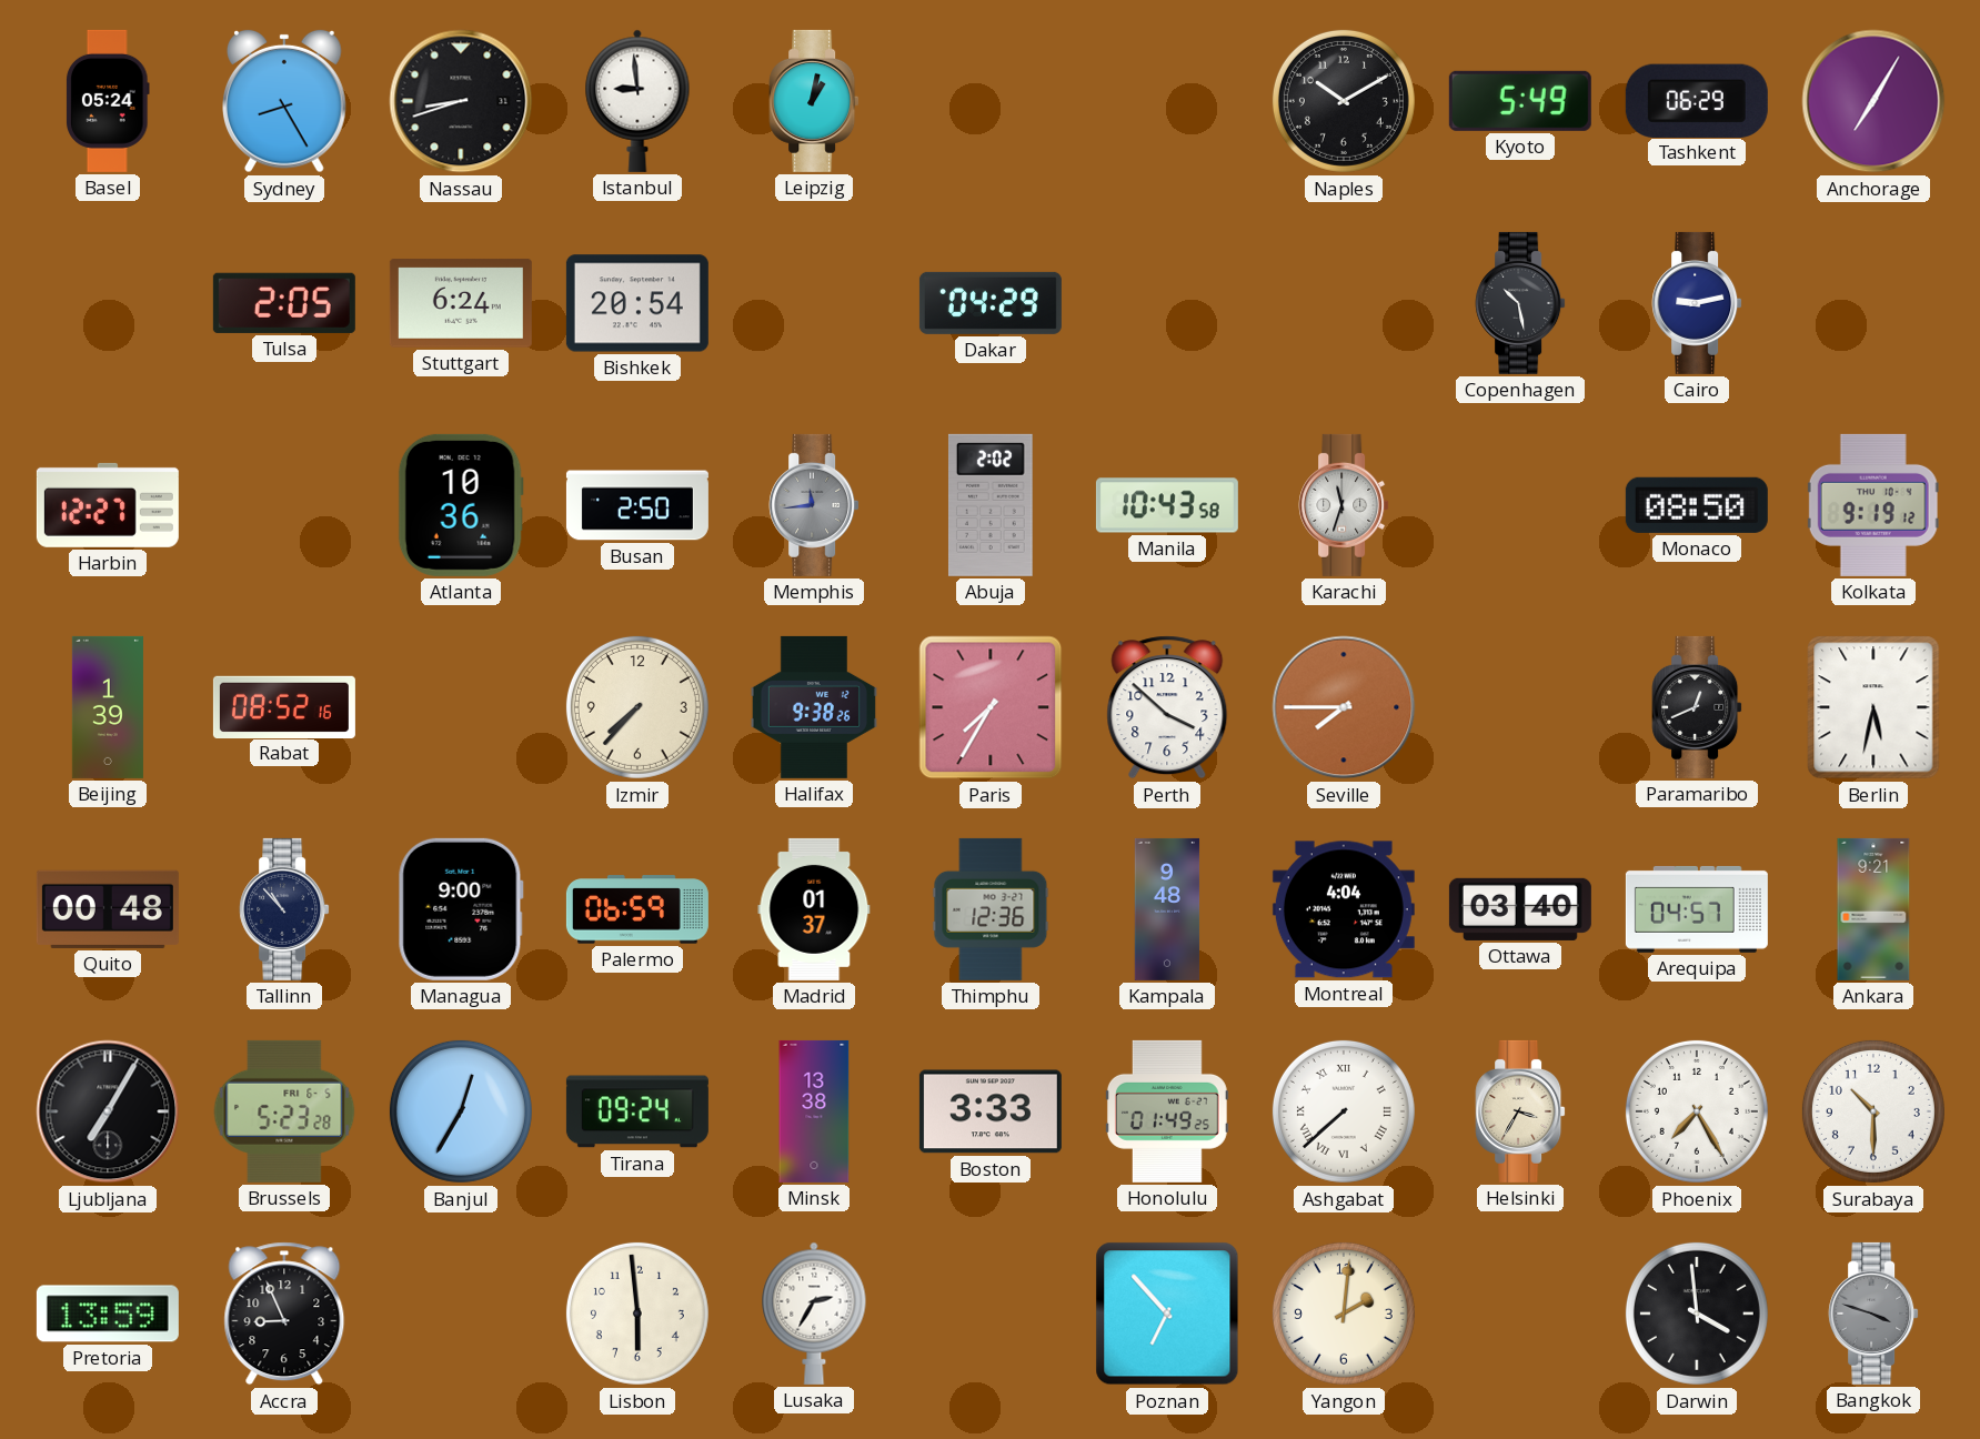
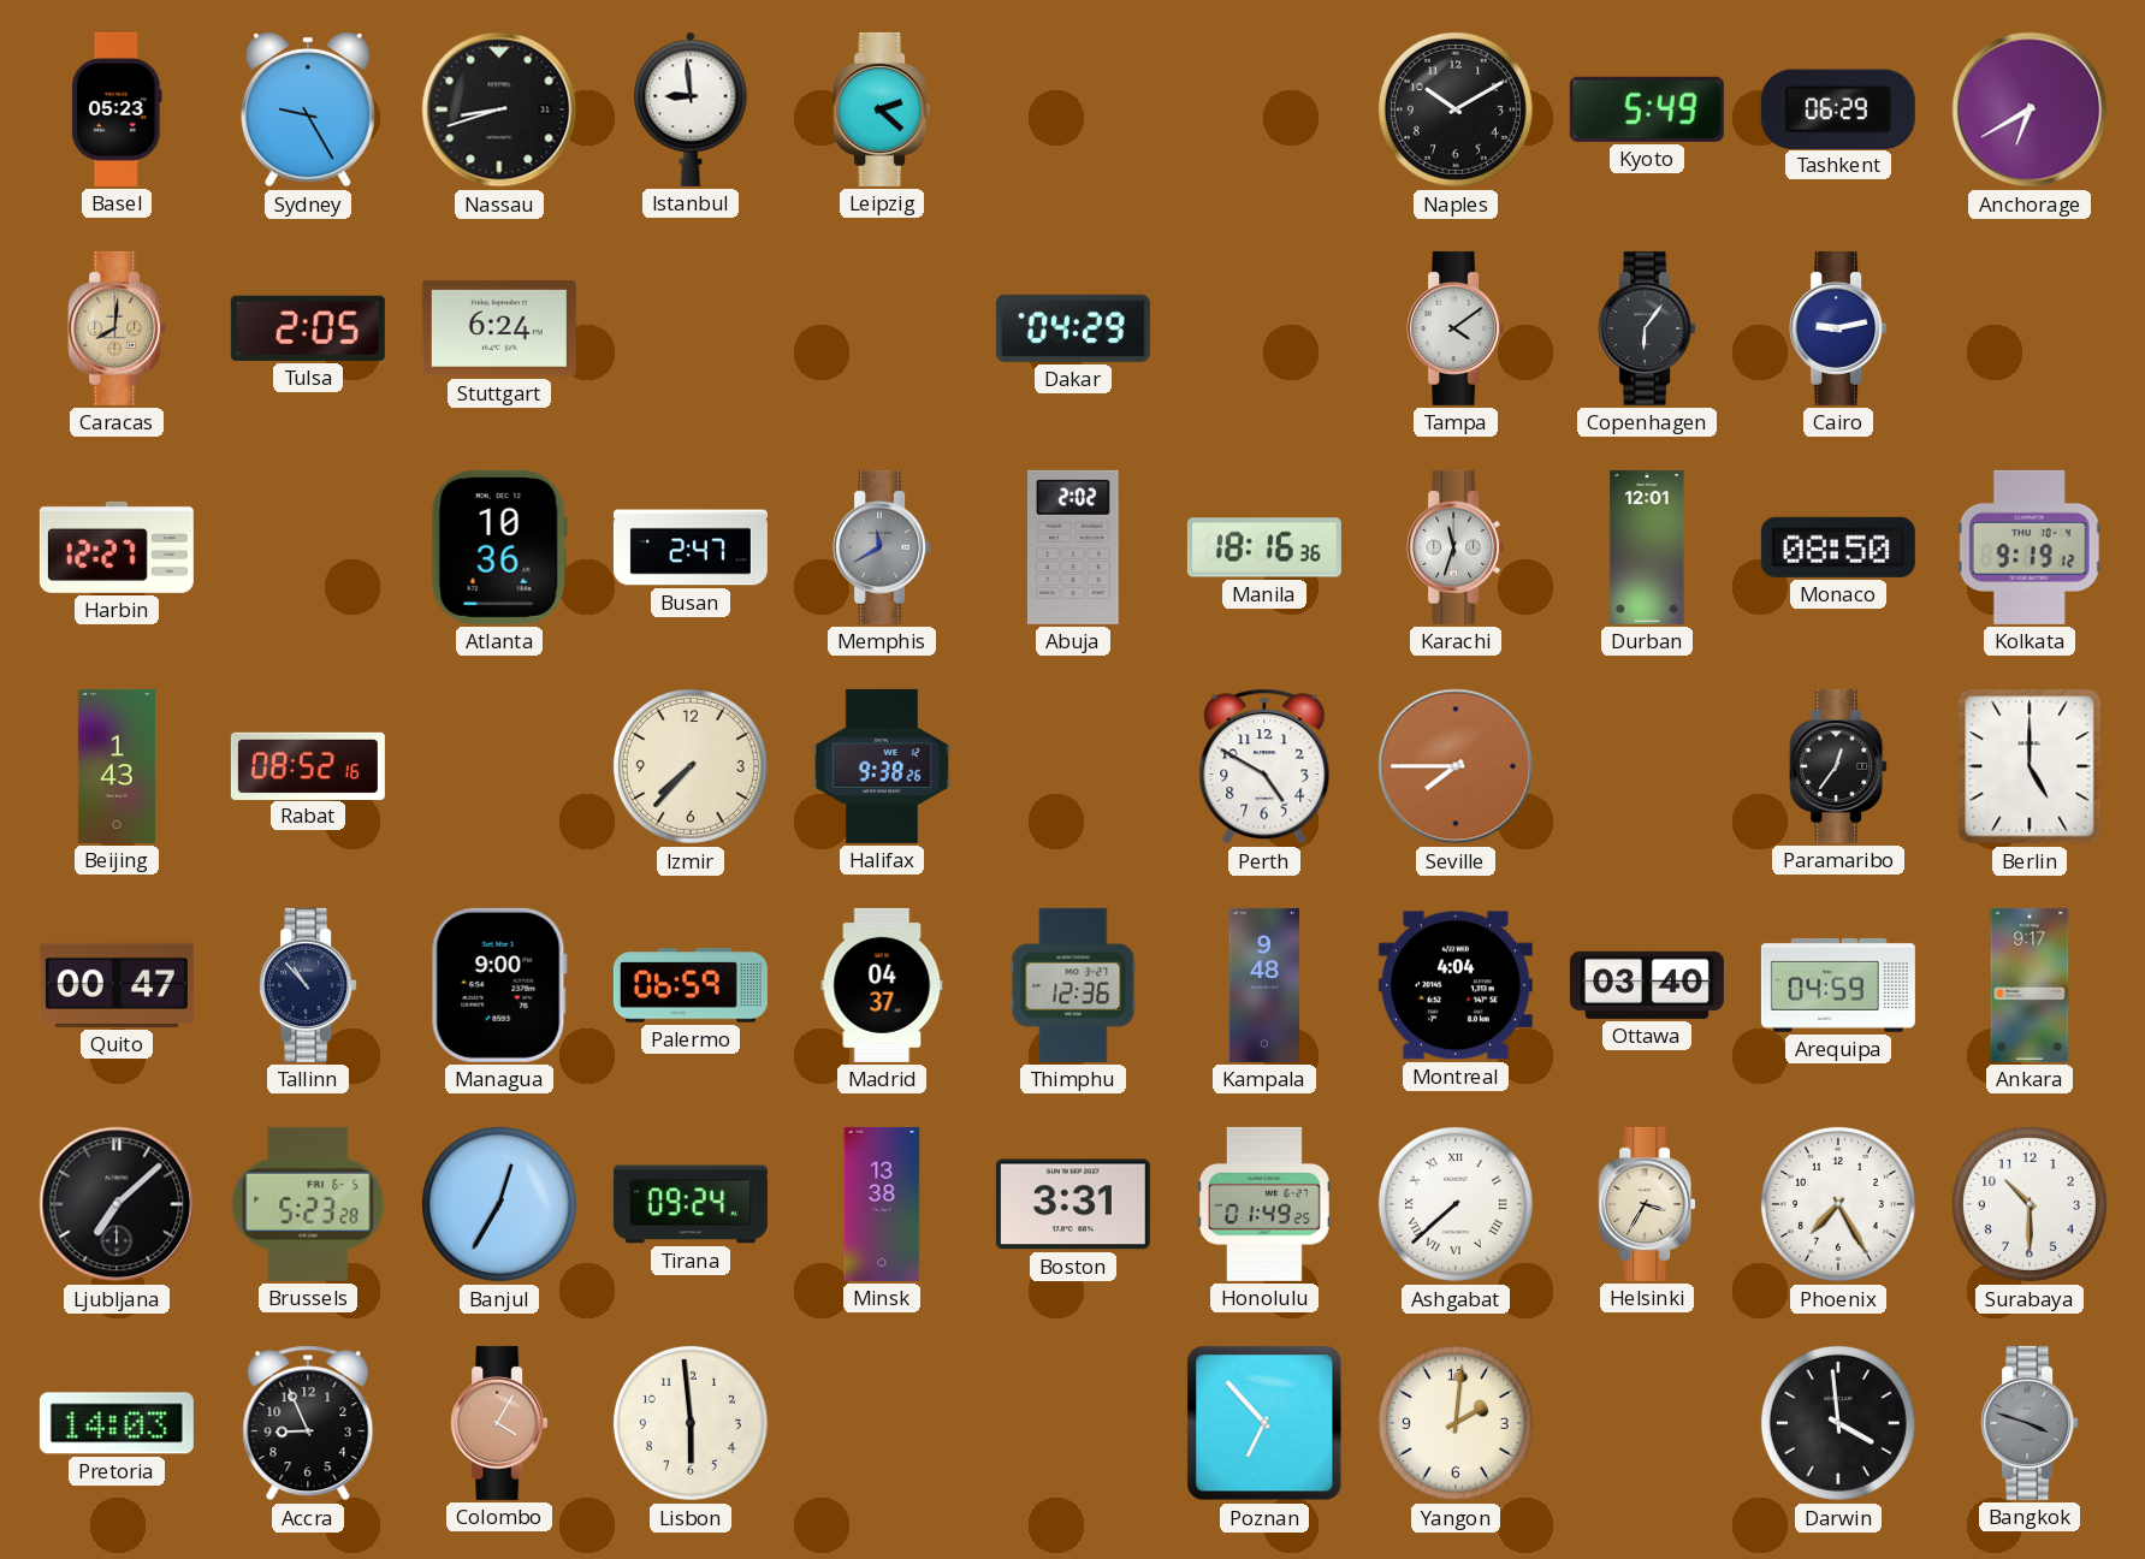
Basel: 05:24 -> 05:23
Sydney: 8:25 -> 9:25
Leipzig: 1:02 -> 2:22
Anchorage: 7:05 -> 6:40
Caracas: none -> 8:01
Bishkek: 20:54 -> none
Tampa: none -> 4:09
Copenhagen: 10:28 -> 6:06
Busan: 2:50 -> 2:47
Memphis: 11:44 -> 11:40
Manila: 10:43 -> 18:16
Durban: none -> 12:01
Beijing: 1:39 -> 1:43
Paris: 7:35 -> none
Perth: 3:52 -> 4:50
Paramaribo: 12:41 -> 12:36
Berlin: 5:32 -> 5:00
Quito: 00:48 -> 00:47
Madrid: 01:37 -> 04:37
Arequipa: 04:57 -> 04:59
Ankara: 9:21 -> 9:17
Ljubljana: 7:05 -> 7:08
Boston: 3:33 -> 3:31
Pretoria: 13:59 -> 14:03
Colombo: none -> 4:05
Lusaka: 2:35 -> none
